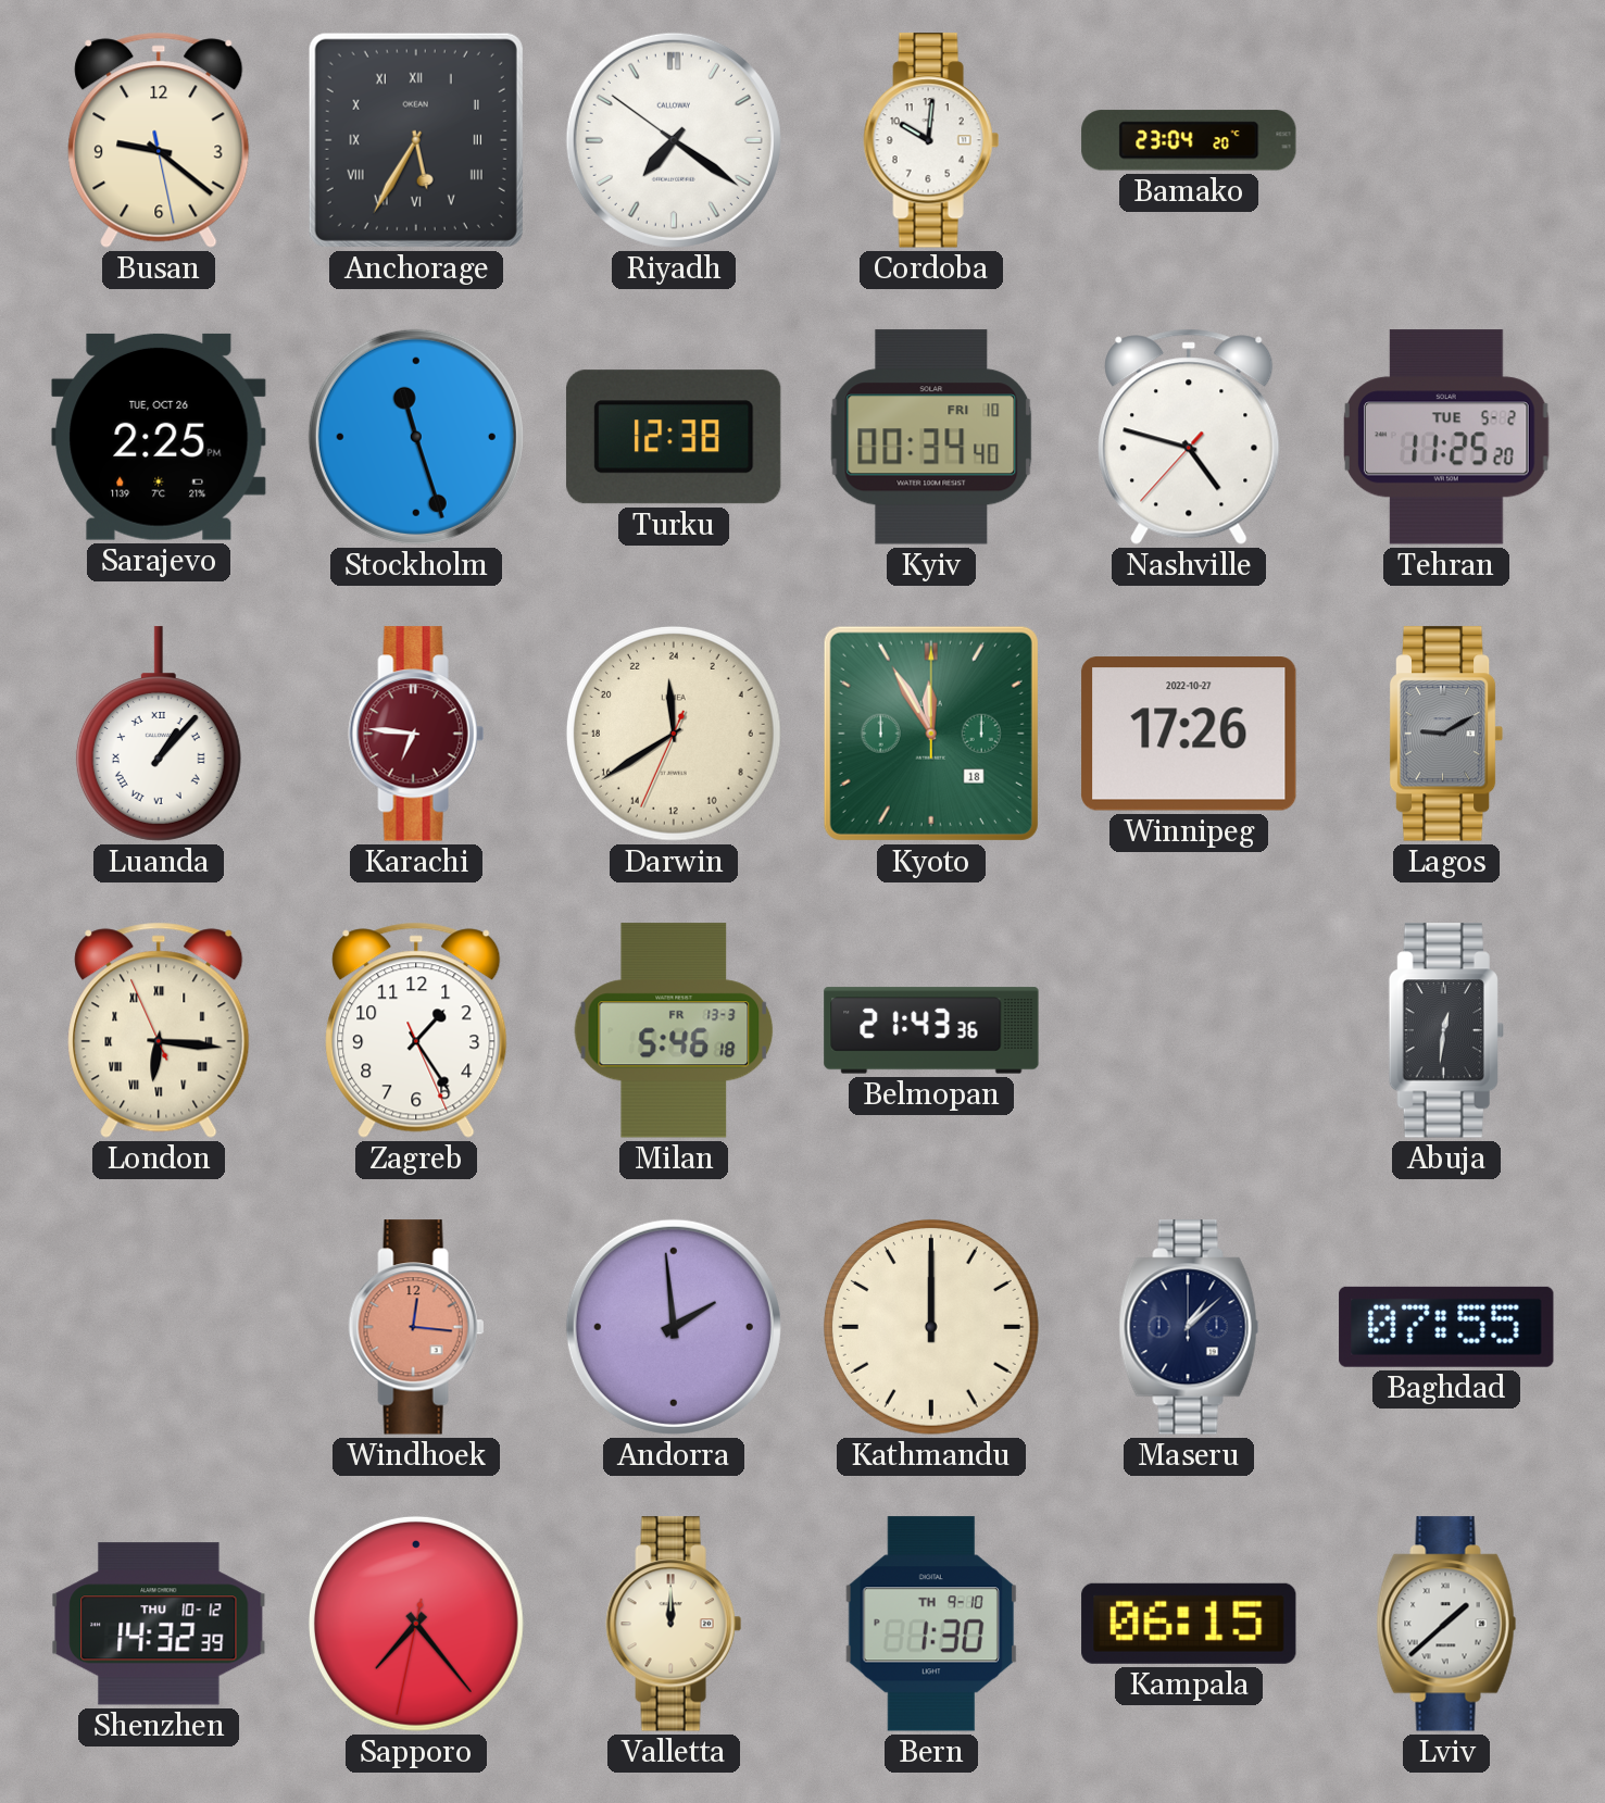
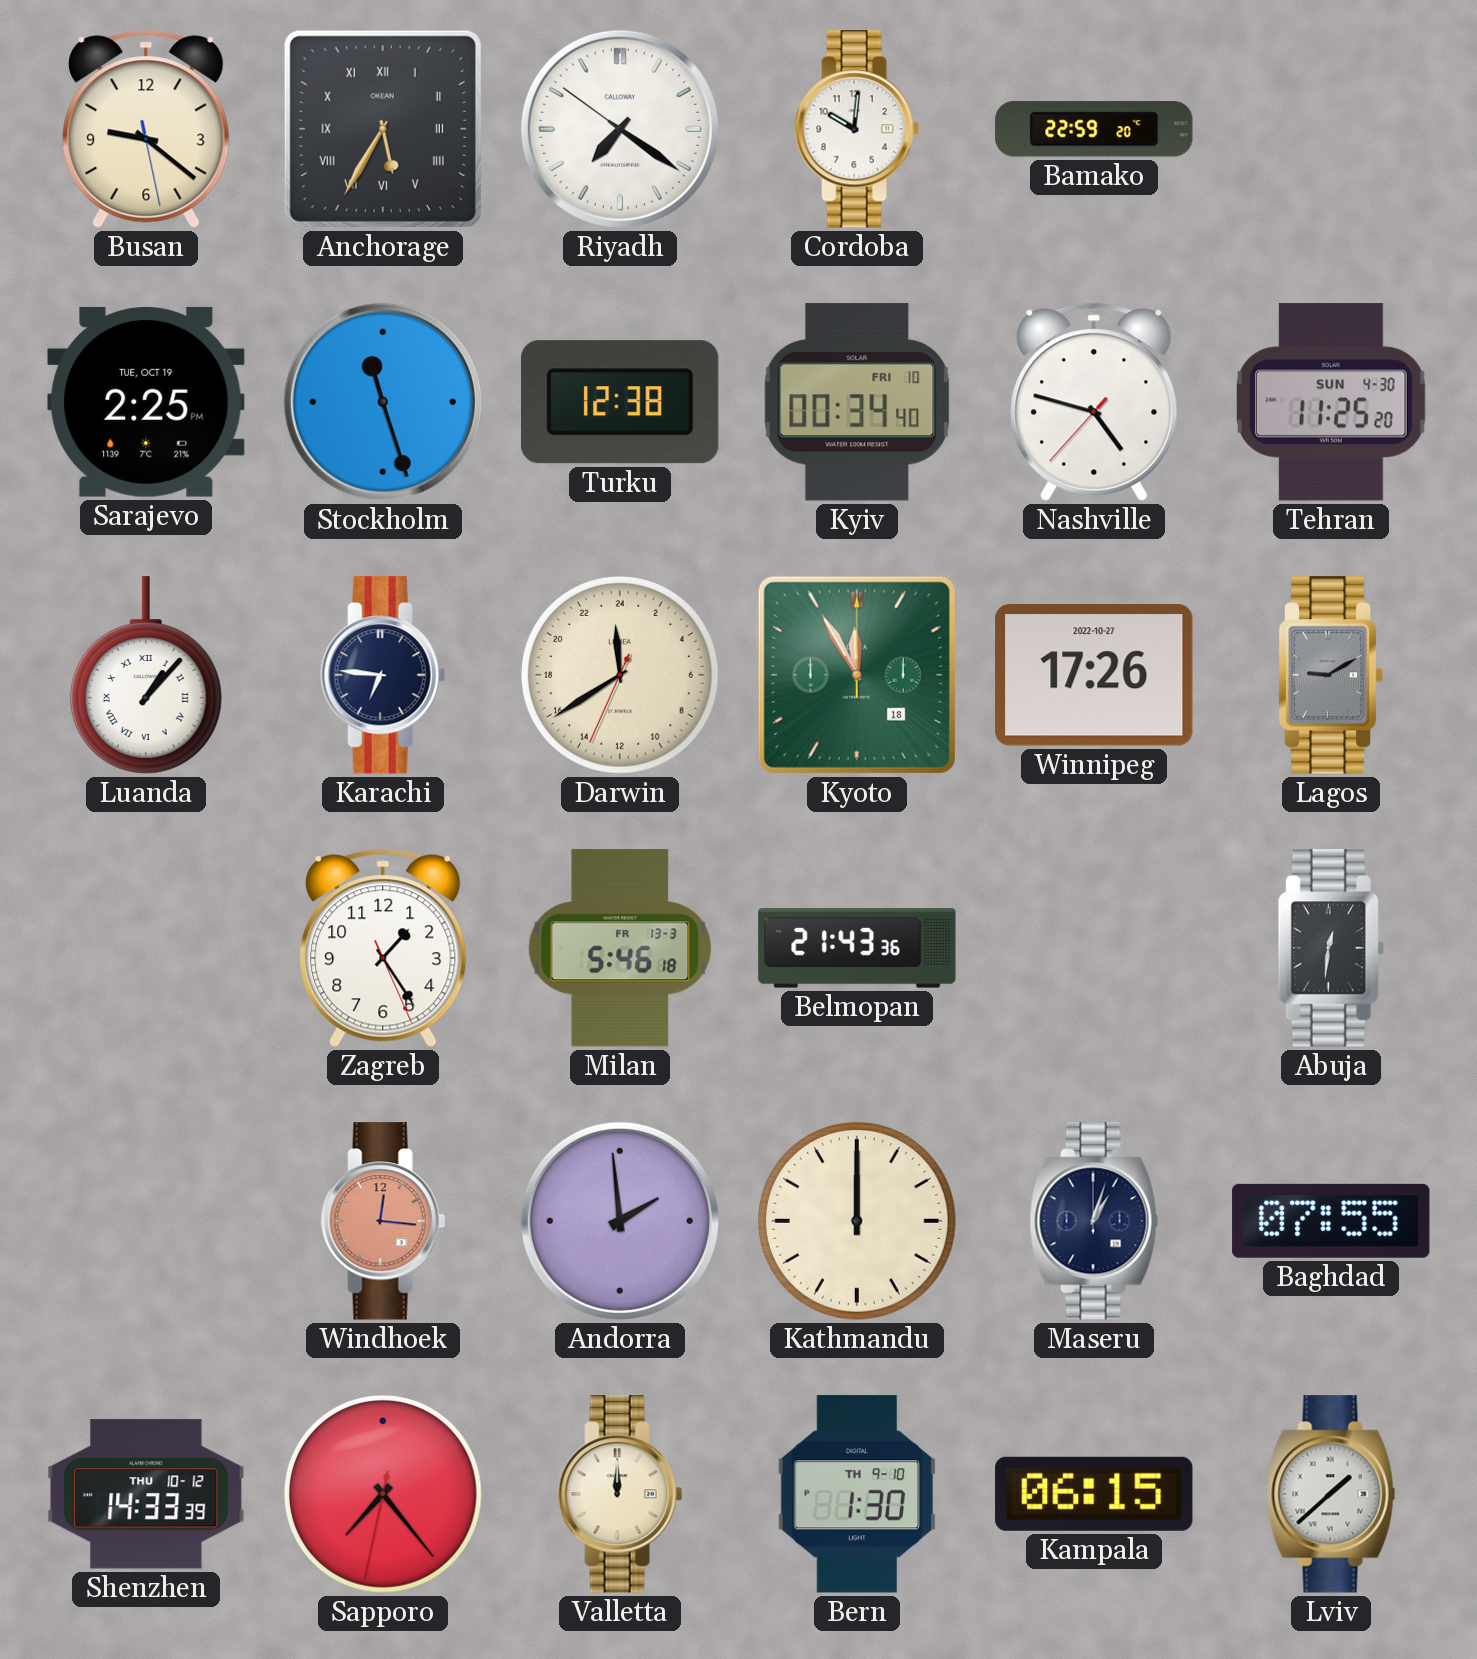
Bamako: 23:04 -> 22:59
Sarajevo date: TUE, OCT 26 -> TUE, OCT 19
Tehran date: TUE 5-2 -> SUN 4-30
Karachi dial: burgundy -> navy
London: 6:15 -> none
Maseru: 1:08 -> 1:03
Shenzhen: 14:32 -> 14:33
